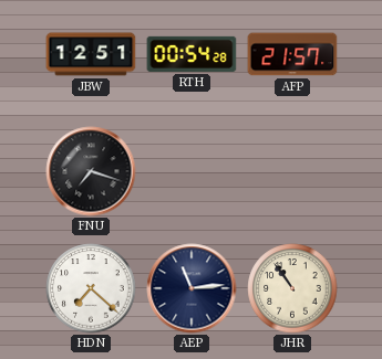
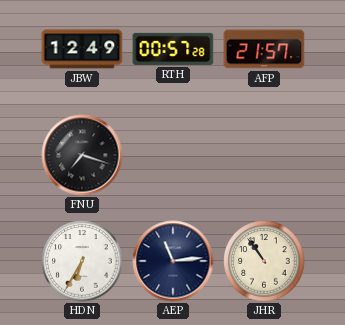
JBW: 12:51 -> 12:49
RTH: 00:54 -> 00:57
HDN: 7:22 -> 6:35
